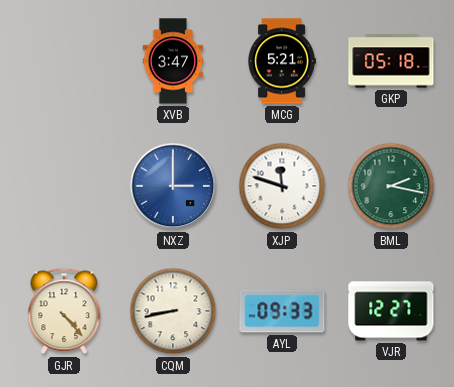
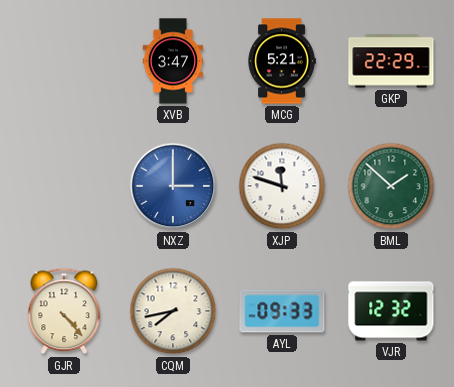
GKP: 05:18 -> 22:29
BML: 2:17 -> 1:52
CQM: 8:43 -> 7:43
VJR: 12:27 -> 12:32
